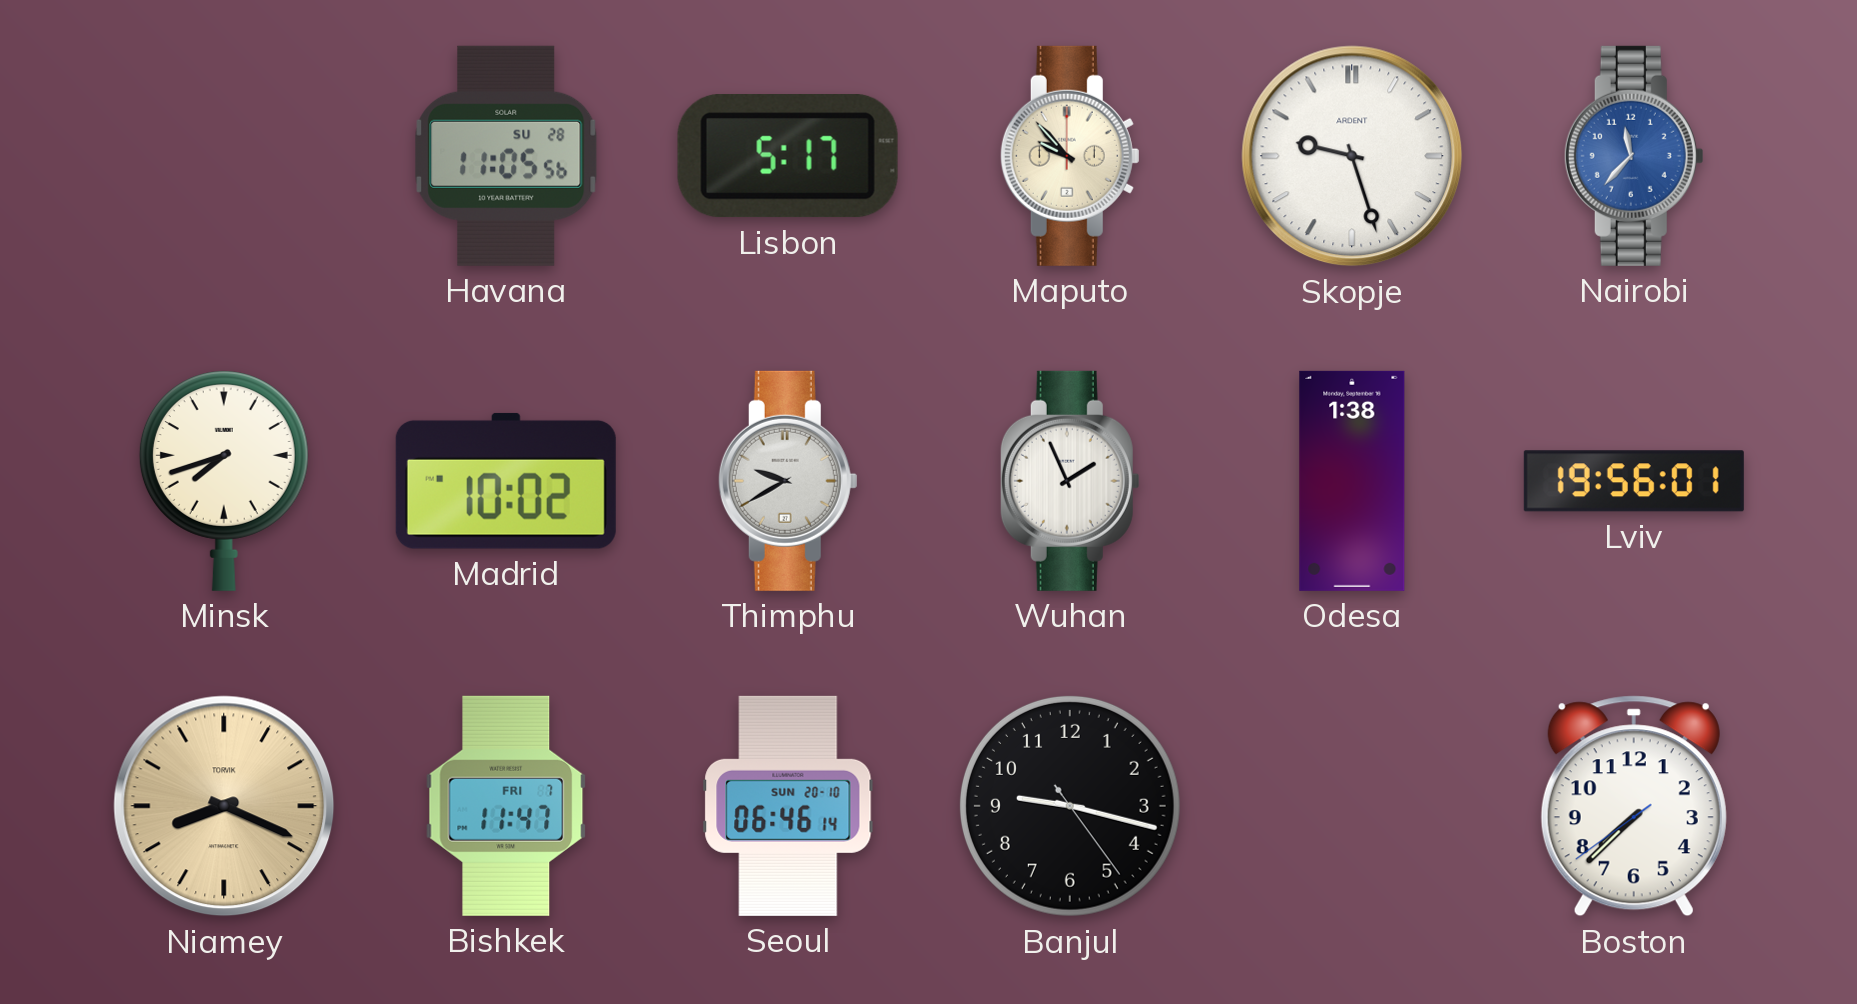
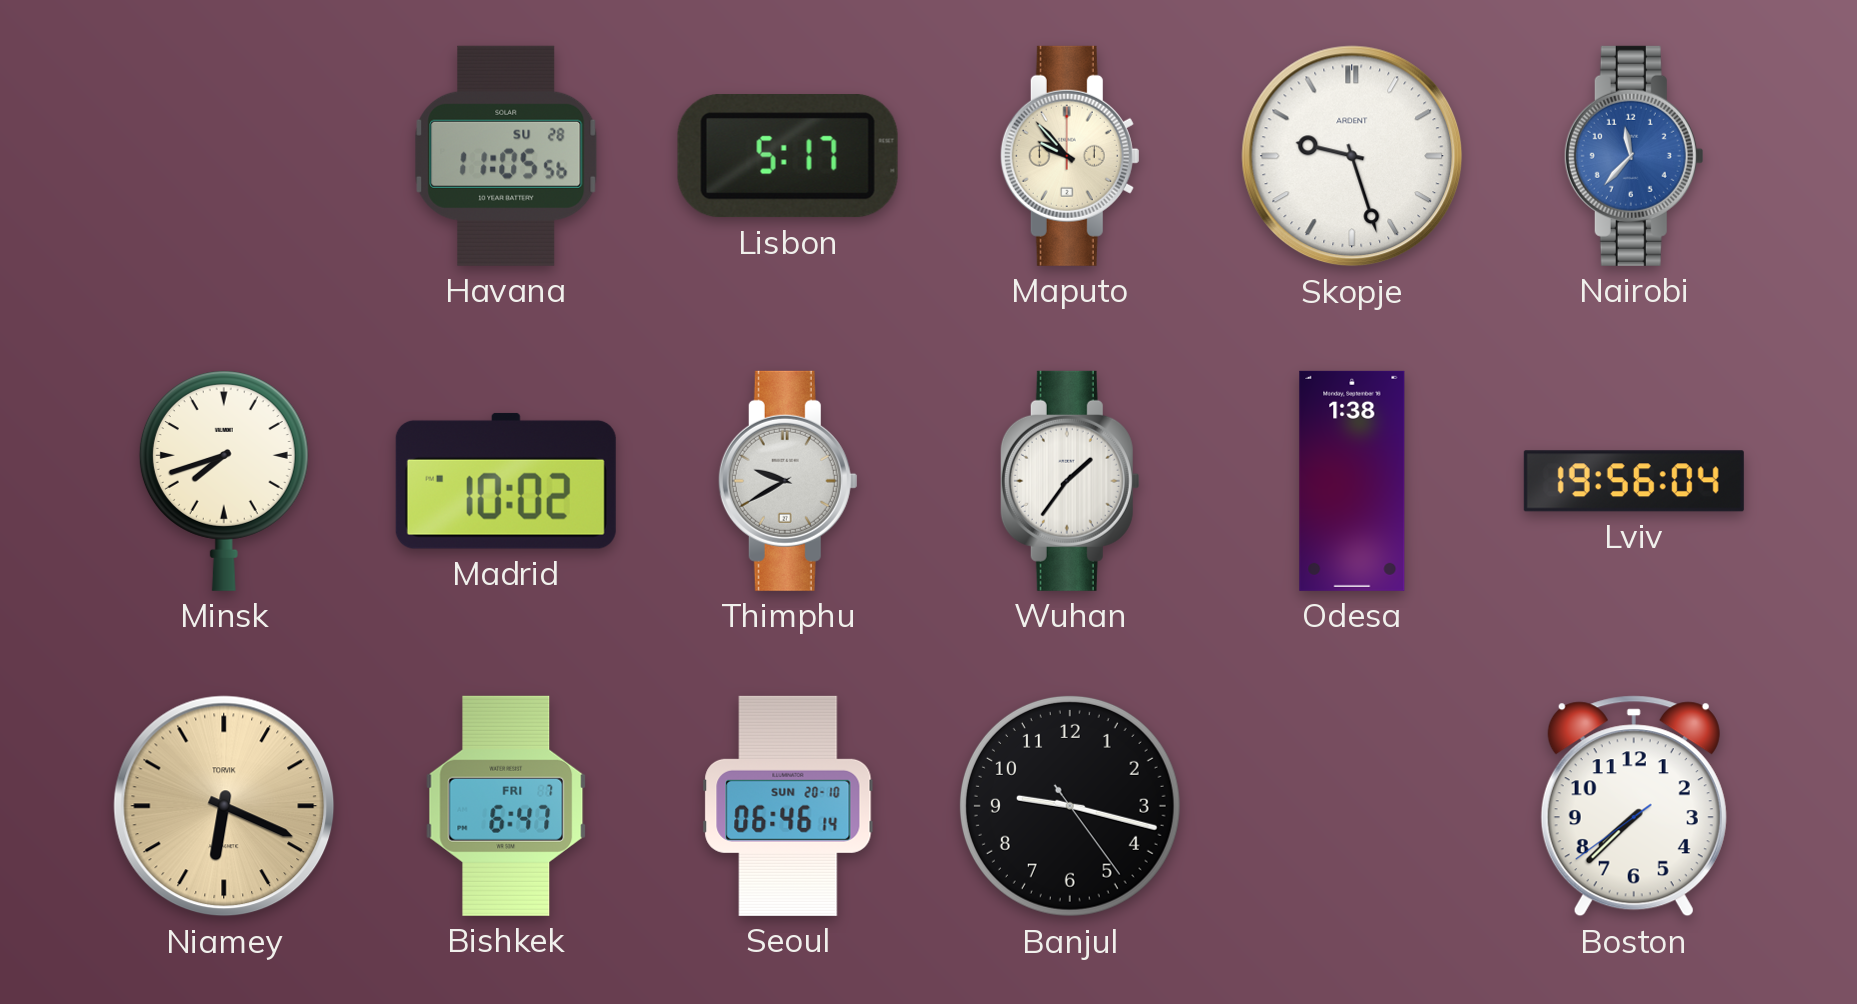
Wuhan: 1:56 -> 1:36
Lviv: 19:56:01 -> 19:56:04
Niamey: 8:19 -> 6:19
Bishkek: 11:47 -> 6:47
